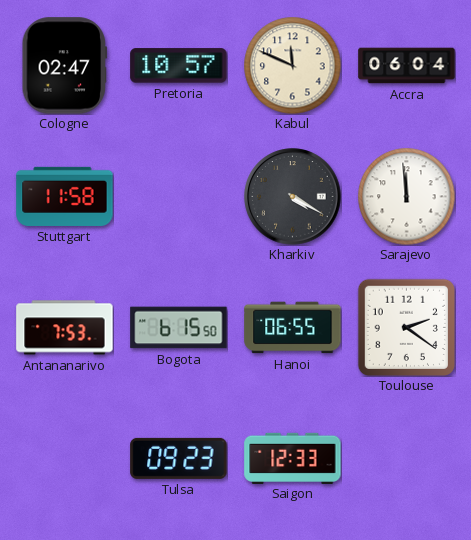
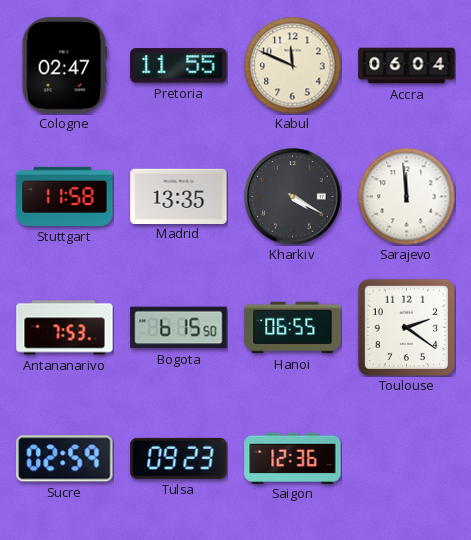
Pretoria: 10:57 -> 11:55
Madrid: none -> 13:35
Sucre: none -> 02:59
Saigon: 12:33 -> 12:36
